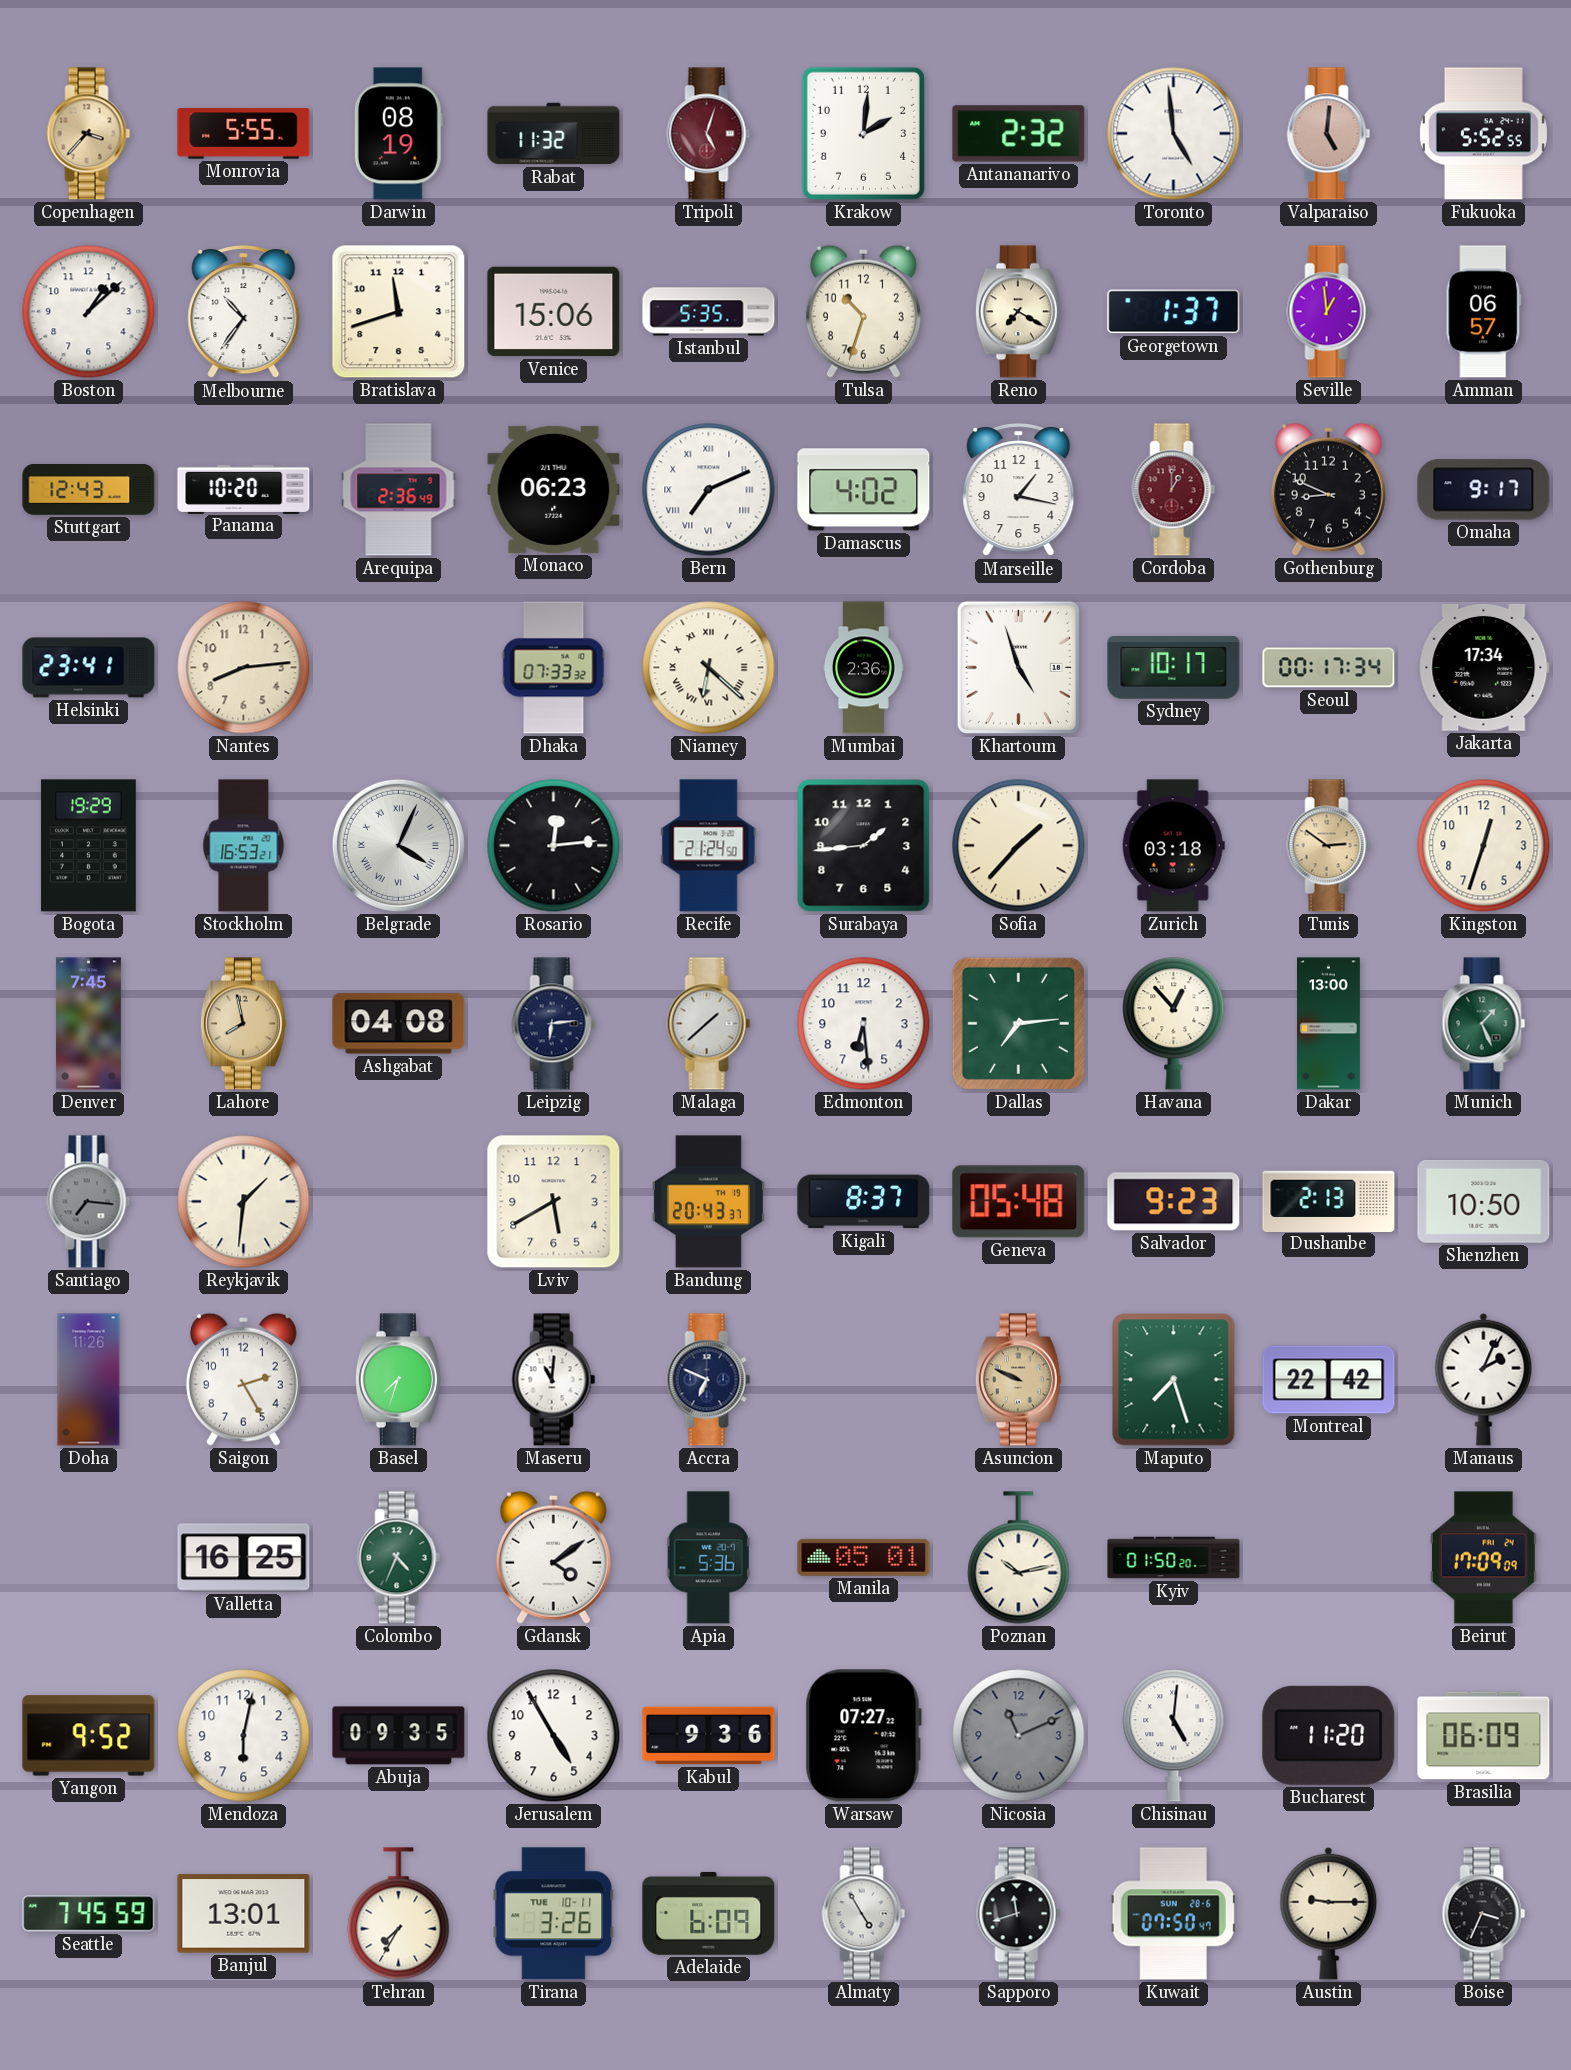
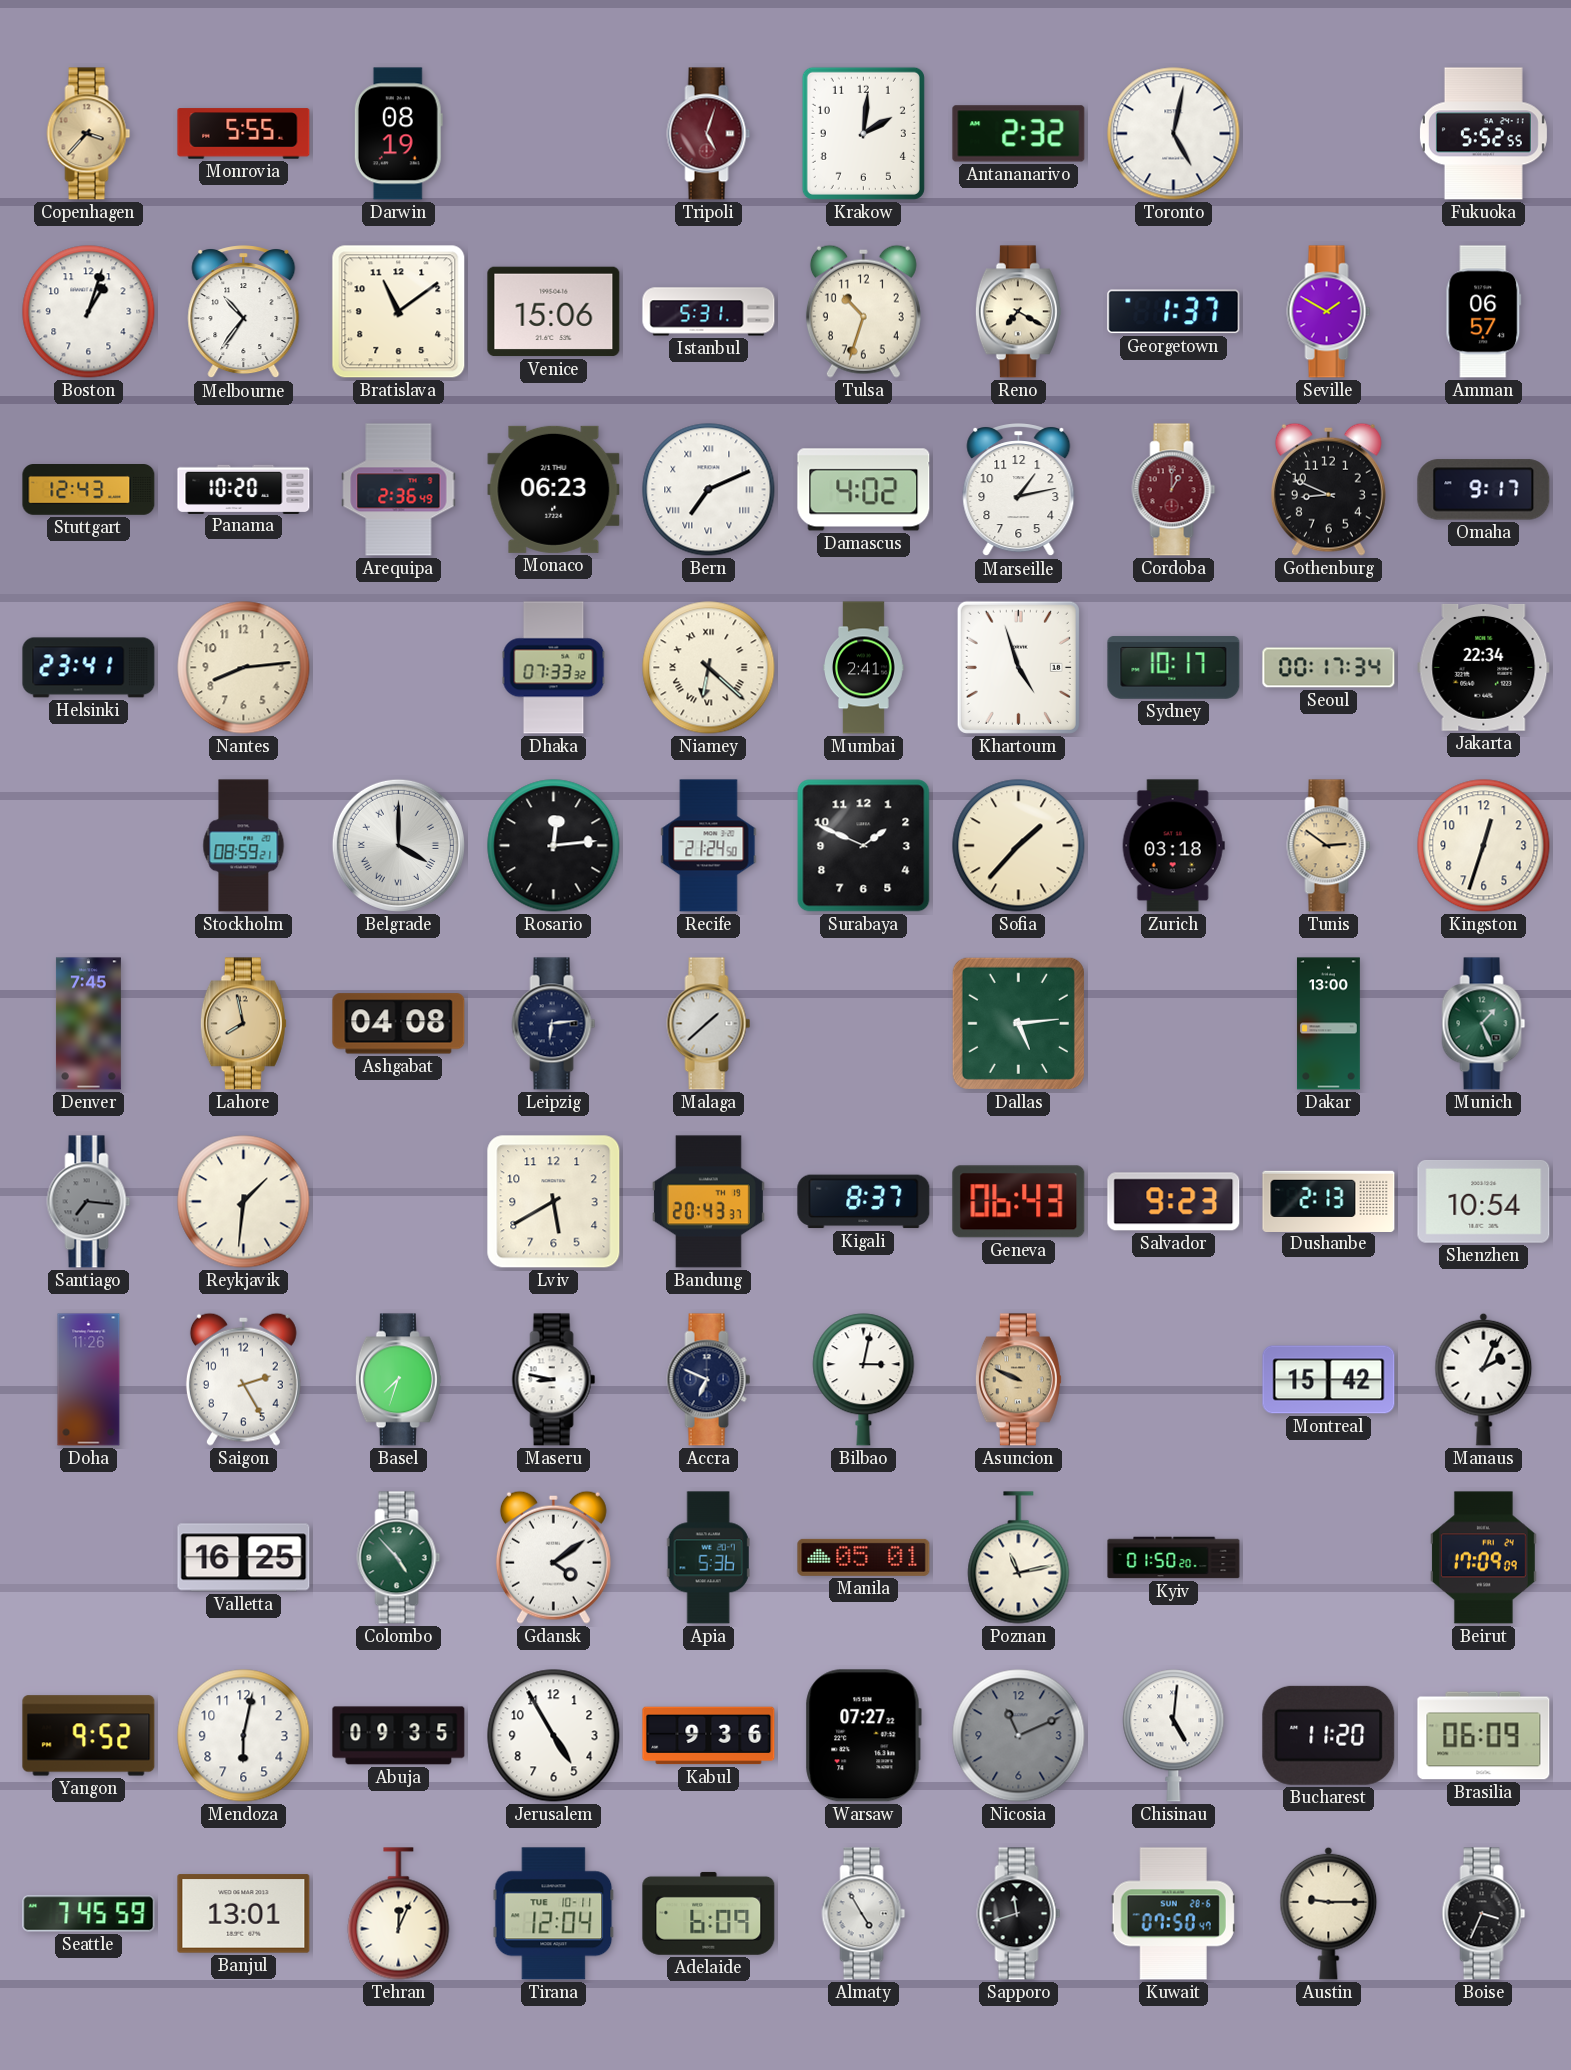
Rabat: 11:32 -> none
Toronto: 4:59 -> 5:02
Valparaiso: 5:01 -> none
Boston: 1:08 -> 1:03
Bratislava: 11:42 -> 11:09
Istanbul: 5:35 -> 5:31
Seville: 12:59 -> 1:50
Marseille: 1:17 -> 1:13
Mumbai: 2:36 -> 2:41
Jakarta: 17:34 -> 22:34
Bogota: 19:29 -> none
Stockholm: 16:53 -> 08:59
Belgrade: 4:04 -> 4:00
Surabaya: 1:44 -> 1:49
Edmonton: 6:29 -> none
Dallas: 7:14 -> 5:14
Havana: 12:53 -> none
Geneva: 05:48 -> 06:43
Shenzhen: 10:50 -> 10:54
Maseru: 11:01 -> 8:47
Bilbao: none -> 3:02
Maputo: 7:27 -> none
Montreal: 22:42 -> 15:42
Colombo: 4:34 -> 4:53
Poznan: 10:13 -> 11:13
Tehran: 7:35 -> 12:04
Tirana: 3:26 -> 12:04
